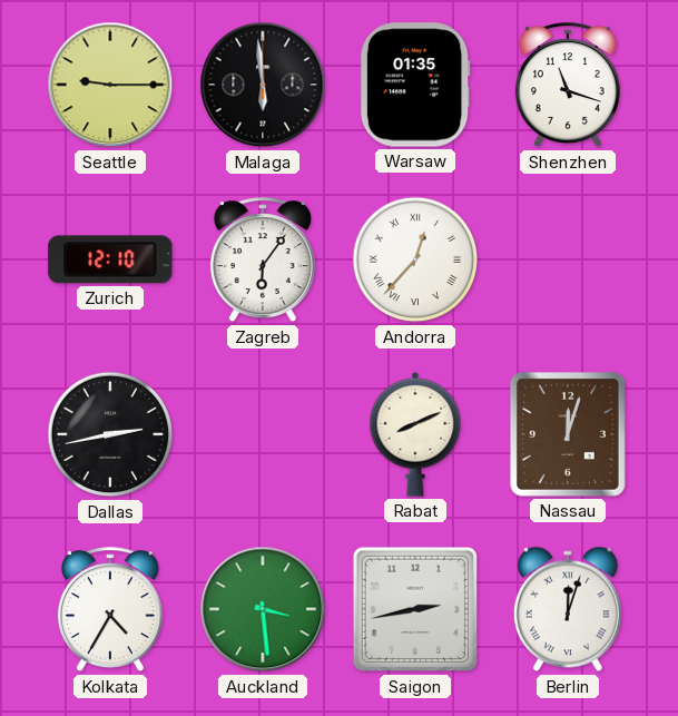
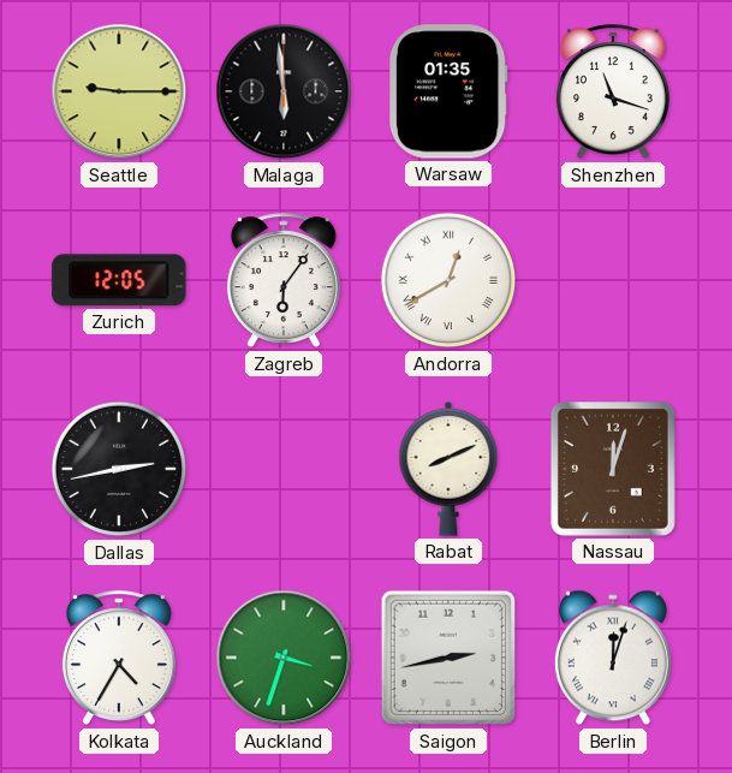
Zurich: 12:10 -> 12:05
Andorra: 12:37 -> 12:40
Auckland: 3:29 -> 3:33
